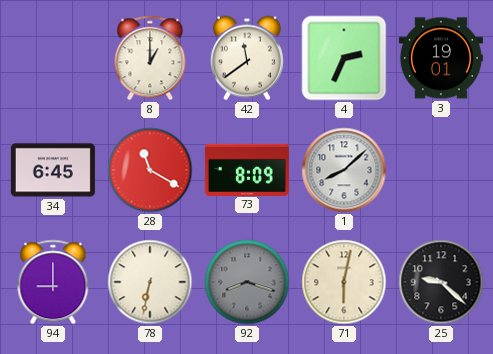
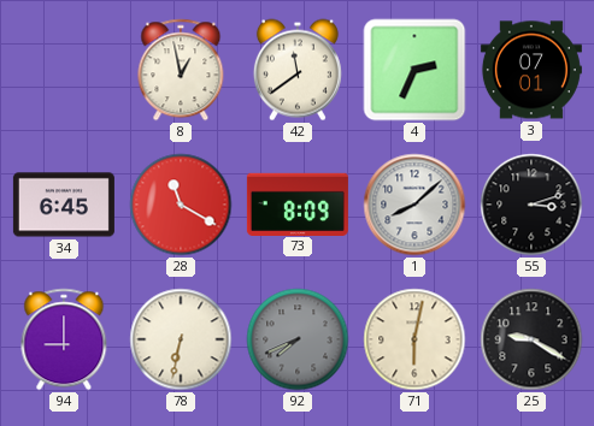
8: 1:00 -> 12:58
3: 19:01 -> 07:01
55: none -> 3:12
92: 8:18 -> 7:41
25: 9:22 -> 9:20
